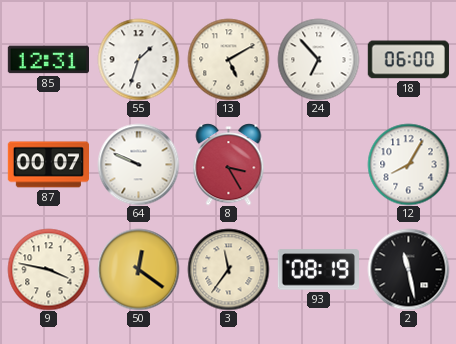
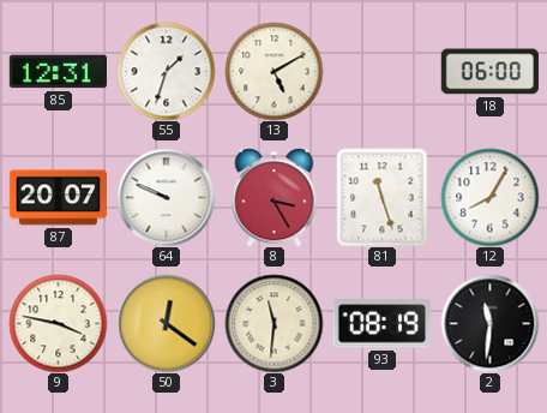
24: 6:53 -> none
87: 00:07 -> 20:07
81: none -> 11:27
3: 11:36 -> 11:31
2: 11:28 -> 11:31
